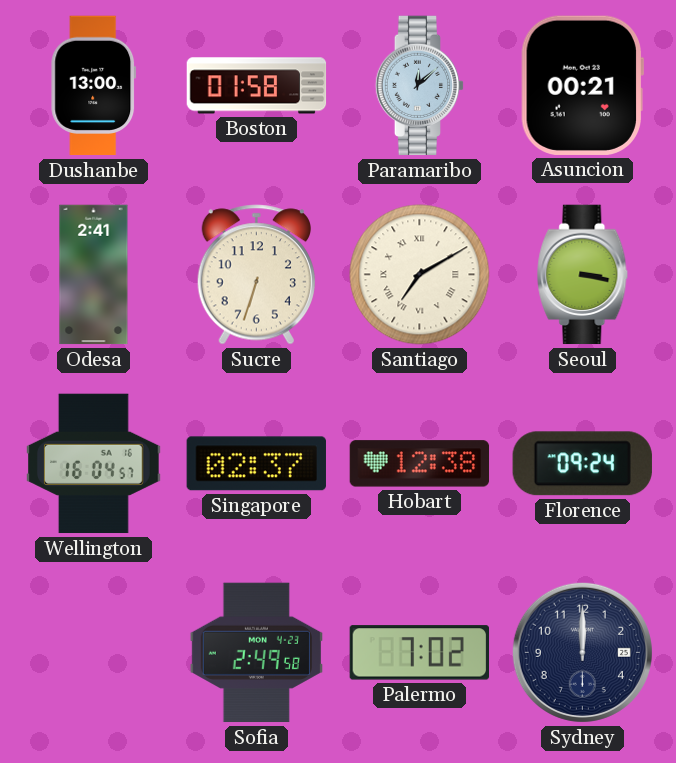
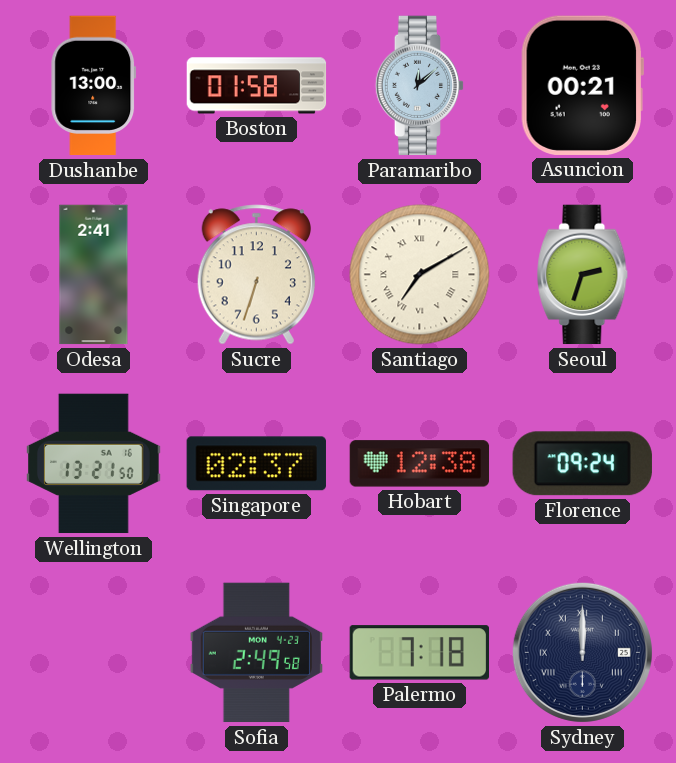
Seoul: 3:17 -> 2:33
Wellington: 16:04 -> 13:21
Palermo: 7:02 -> 7:18
Sydney numerals: Arabic -> Roman
